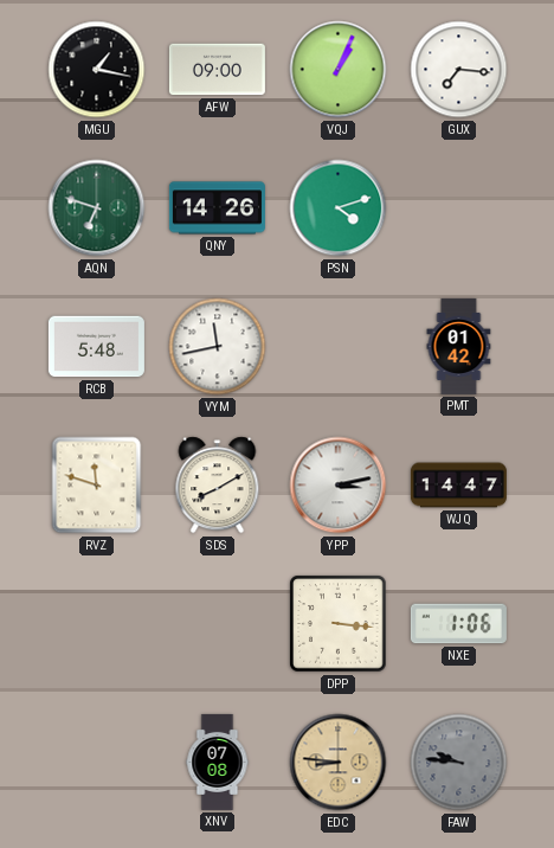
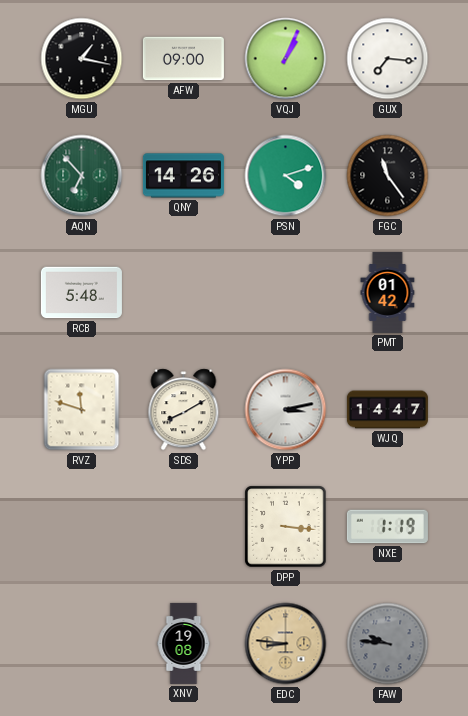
AQN: 6:48 -> 6:53
FGC: none -> 11:24
VYM: 11:43 -> none
NXE: 1:06 -> 1:19
XNV: 07:08 -> 19:08
